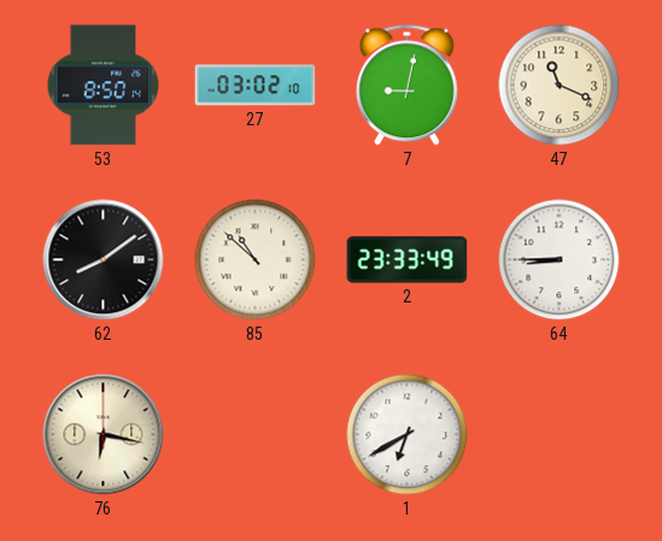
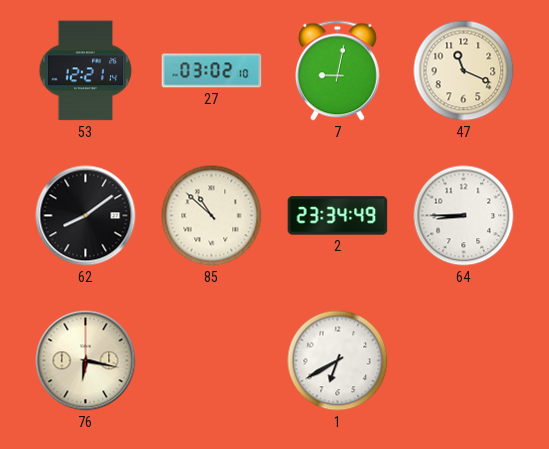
53: 8:50 -> 12:21
2: 23:33 -> 23:34
